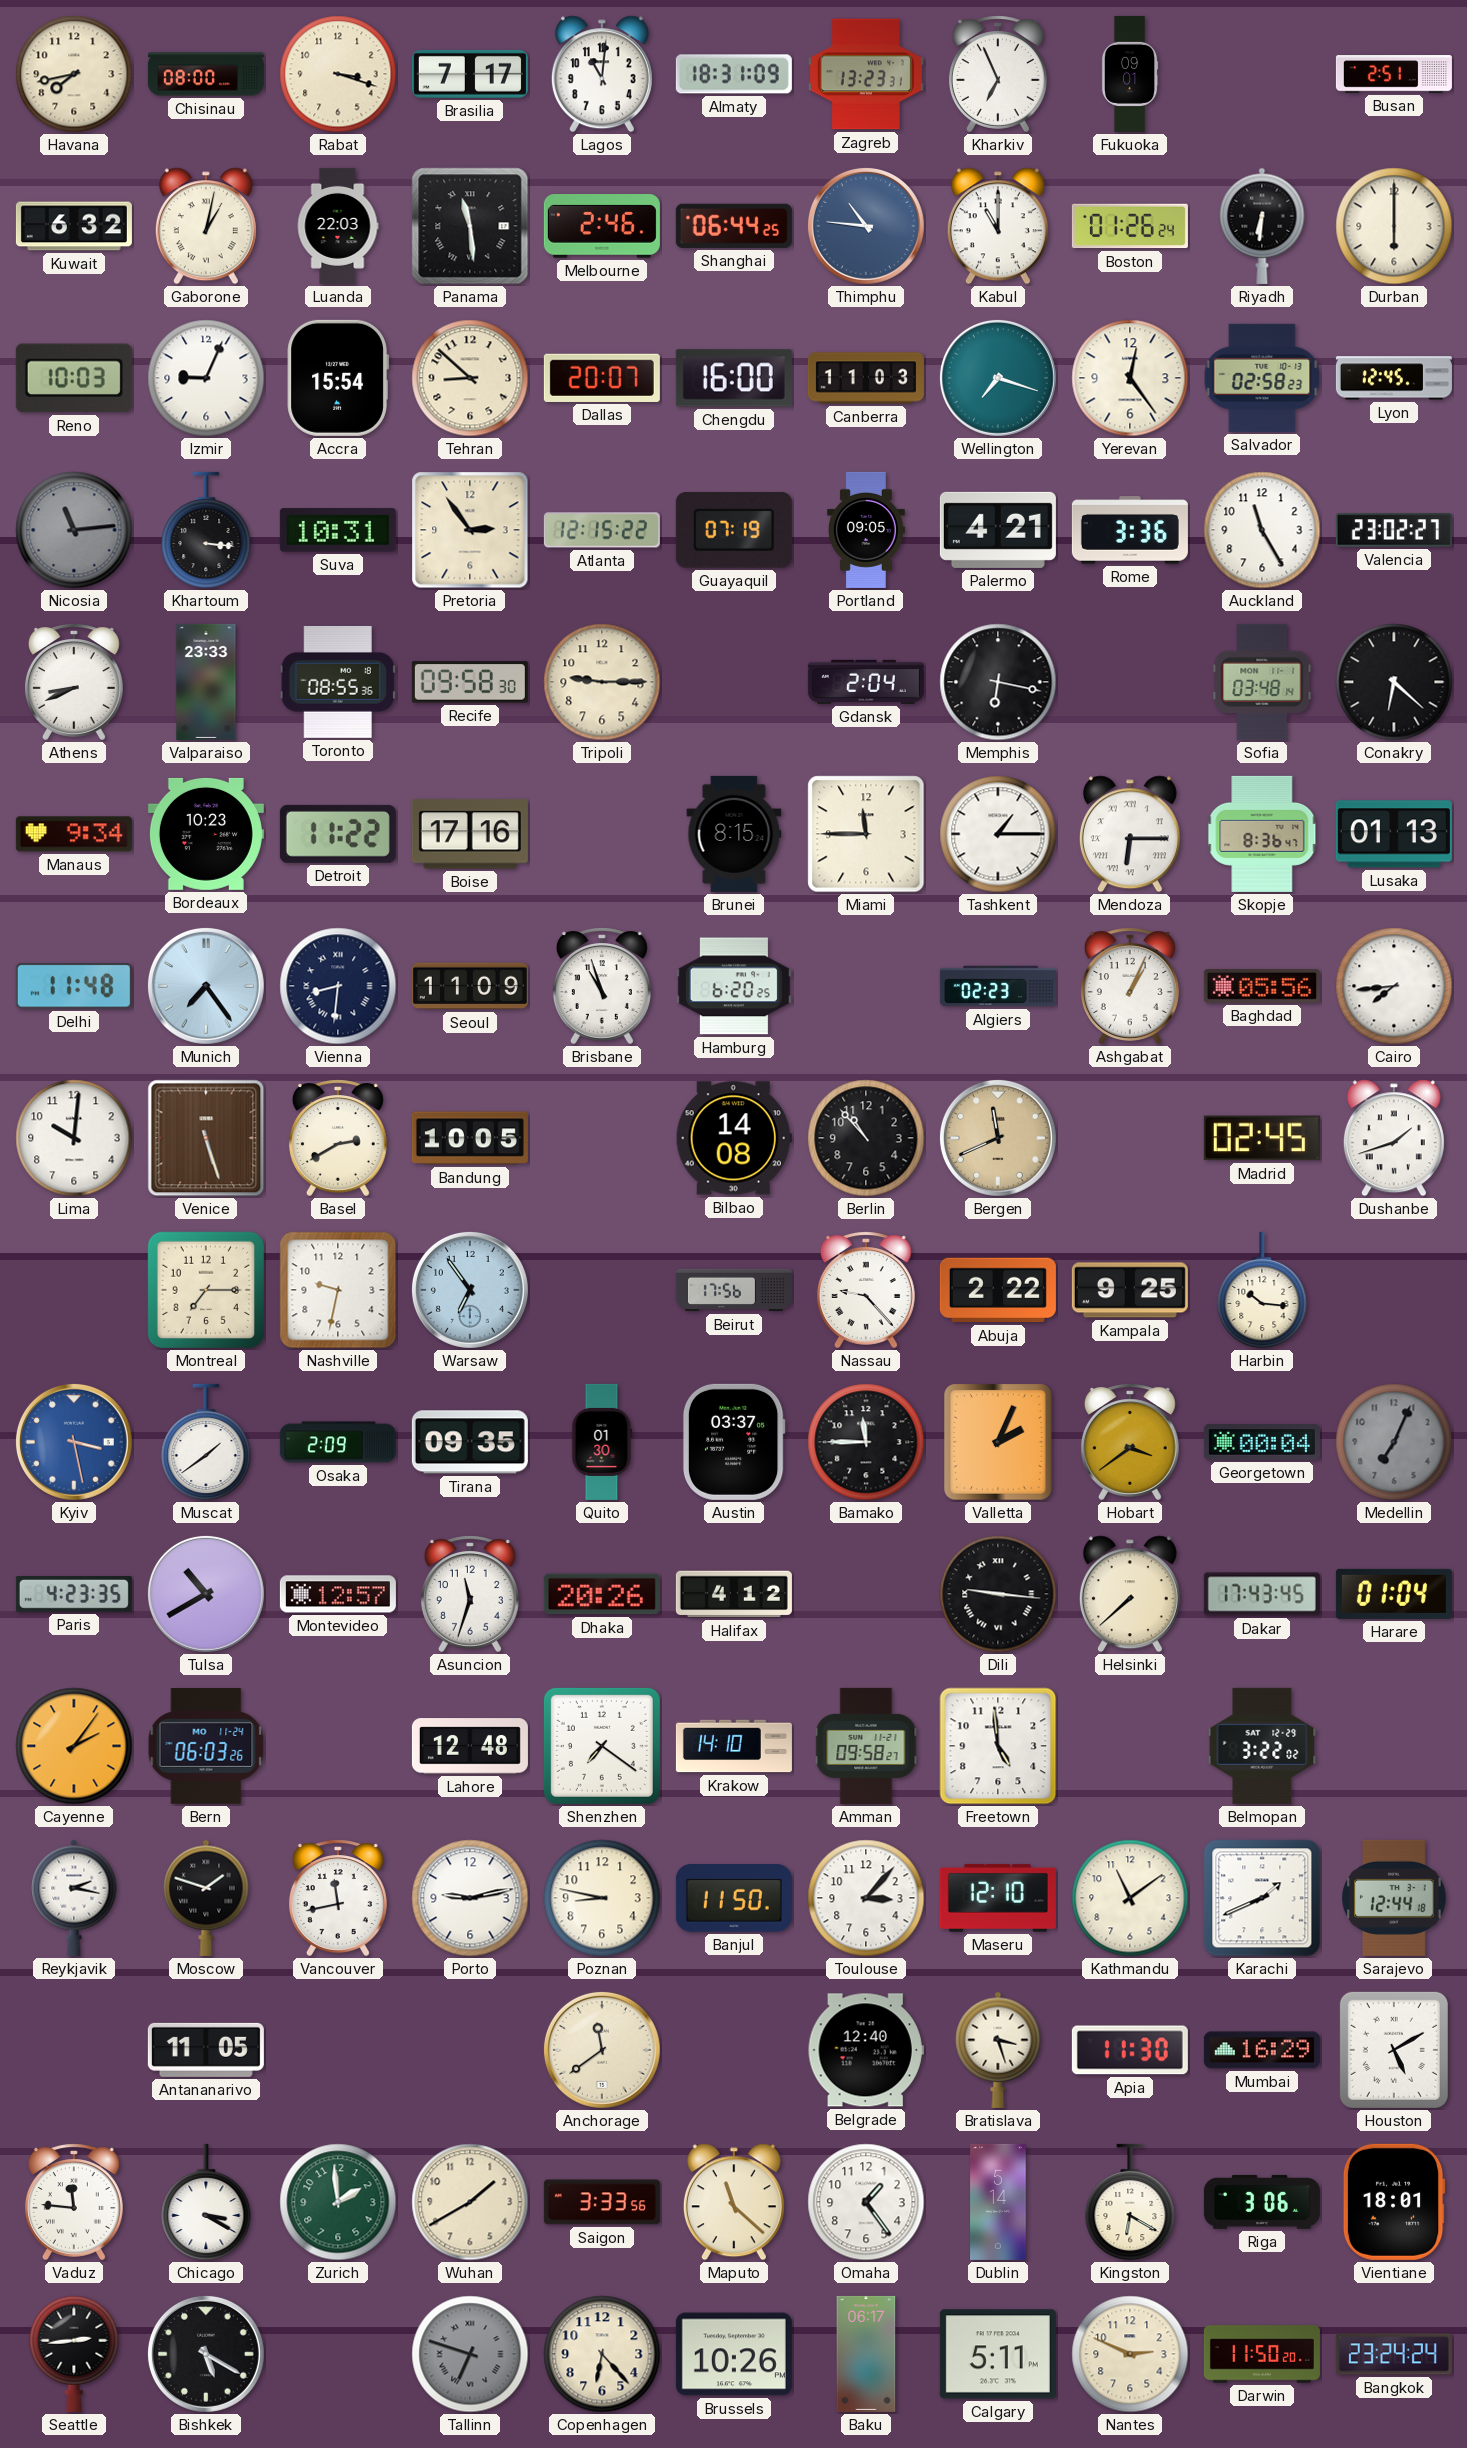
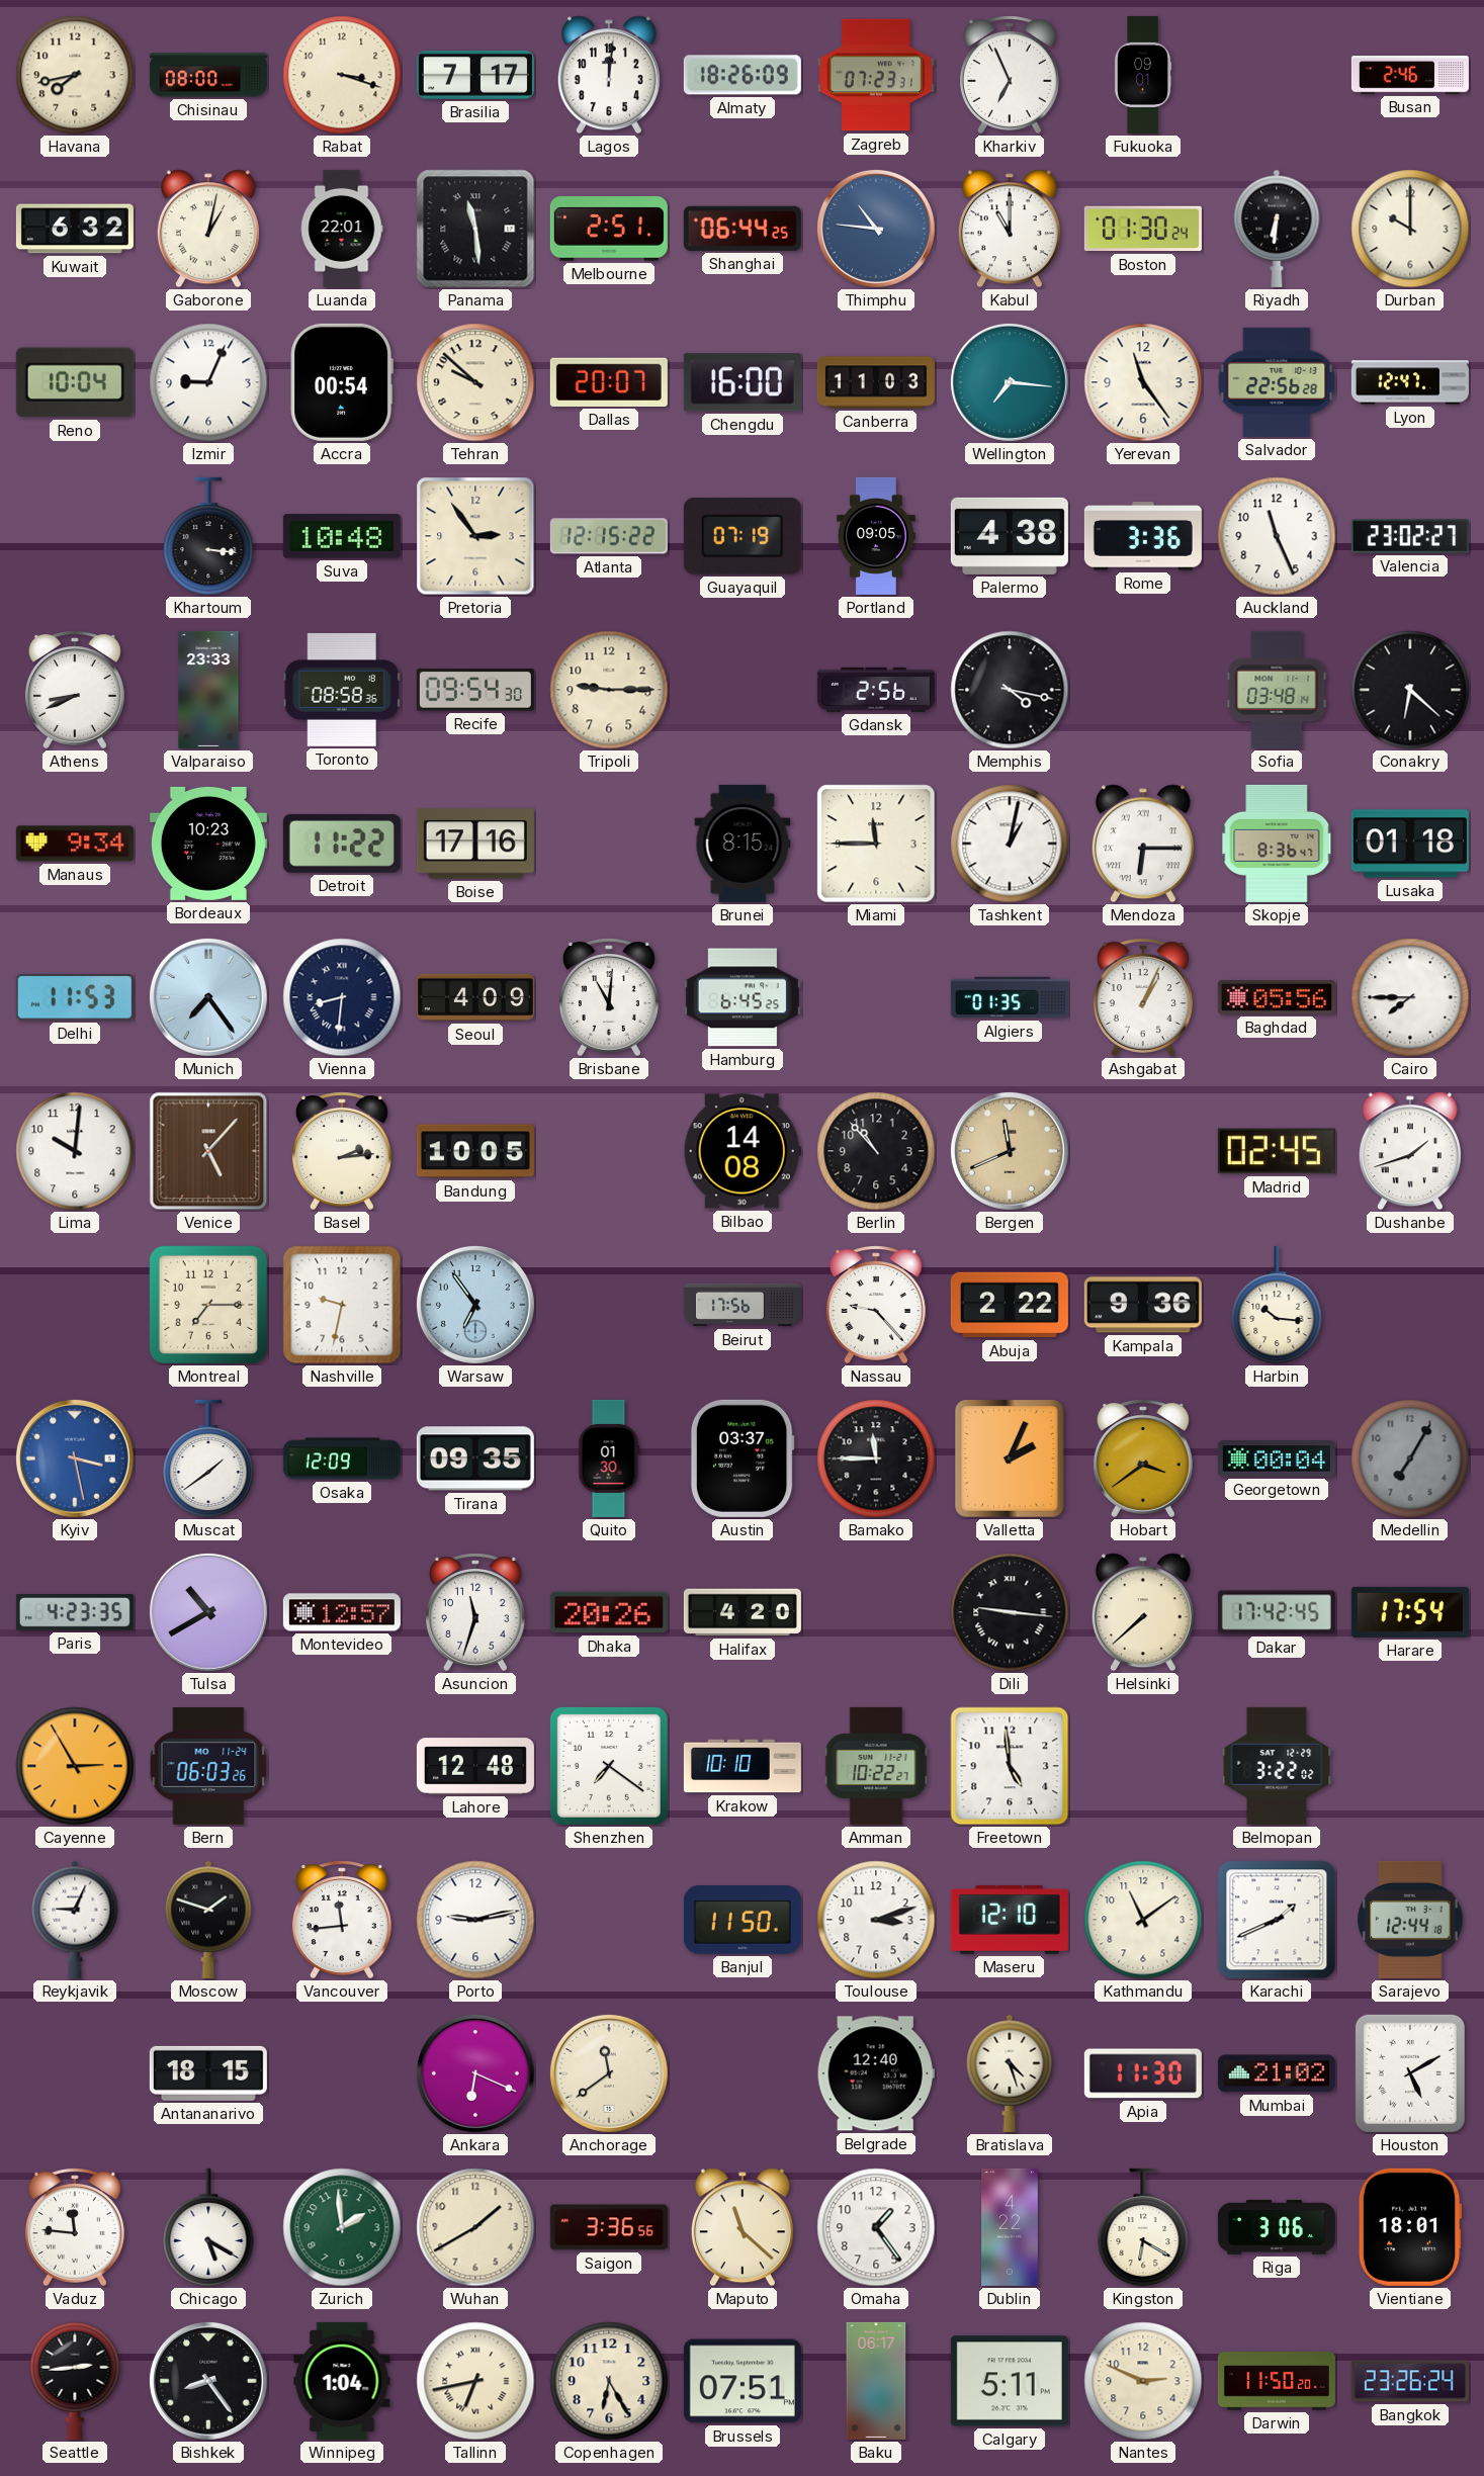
Lagos: 11:01 -> 12:01
Almaty: 18:31 -> 18:26
Zagreb: 13:23 -> 07:23
Busan: 2:51 -> 2:46
Luanda: 22:03 -> 22:01
Melbourne: 2:46 -> 2:51
Boston: 01:26 -> 01:30
Durban: 6:00 -> 10:00
Reno: 10:03 -> 10:04
Accra: 15:54 -> 00:54
Tehran: 8:52 -> 9:52
Wellington: 7:18 -> 7:16
Yerevan: 12:24 -> 11:24
Salvador: 02:58 -> 22:56
Lyon: 12:45 -> 12:47
Nicosia: 11:14 -> none
Suva: 10:31 -> 10:48
Palermo: 4:21 -> 4:38
Auckland: 11:25 -> 11:26
Toronto: 08:55 -> 08:58
Recife: 09:58 -> 09:54
Gdansk: 2:04 -> 2:56
Memphis: 6:17 -> 4:17
Tashkent: 1:15 -> 1:02
Lusaka: 01:13 -> 01:18
Delhi: 11:48 -> 11:53
Seoul: 11:09 -> 4:09
Brisbane: 10:57 -> 11:01
Hamburg: 6:20 -> 6:45
Algiers: 02:23 -> 01:35
Cairo: 7:44 -> 7:45
Venice: 5:27 -> 5:07
Basel: 2:40 -> 2:14
Kampala: 9:25 -> 9:36
Osaka: 2:09 -> 12:09
Medellin: 7:04 -> 7:05
Halifax: 4:12 -> 4:20
Dakar: 17:43 -> 17:42
Harare: 01:04 -> 17:54
Cayenne: 2:06 -> 2:55
Krakow: 14:10 -> 10:10
Amman: 09:58 -> 10:22
Reykjavik: 2:17 -> 9:04
Vancouver: 11:43 -> 11:44
Poznan: 8:47 -> none
Toulouse: 3:07 -> 3:12
Antananarivo: 11:05 -> 18:15
Ankara: none -> 6:19
Bratislava: 3:27 -> 4:27
Mumbai: 16:29 -> 21:02
Chicago: 3:20 -> 5:20
Saigon: 3:33 -> 3:36
Dublin: 5:14 -> 4:22
Bishkek: 5:20 -> 8:24
Winnipeg: none -> 1:04
Tallinn: 6:48 -> 6:43
Tallinn dial: grey -> cream
Copenhagen: 6:23 -> 6:25
Brussels: 10:26 -> 07:51
Bangkok: 23:24 -> 23:26
